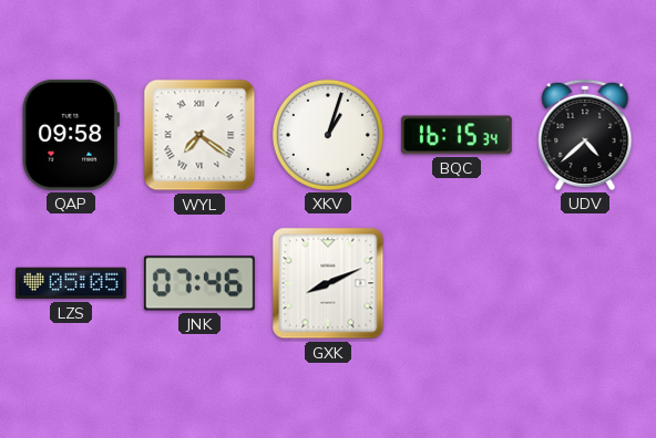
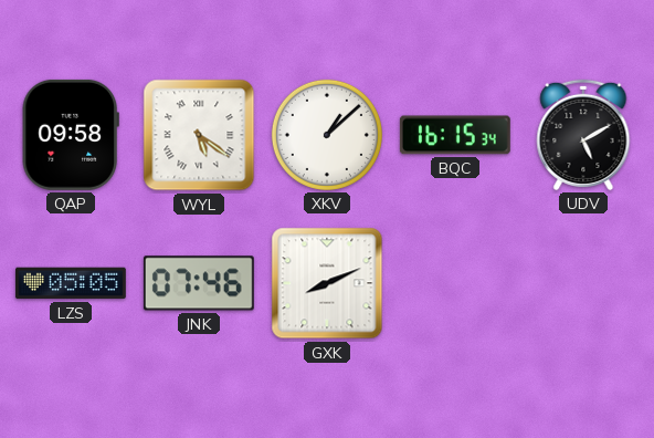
WYL: 7:21 -> 5:21
XKV: 1:03 -> 1:08
UDV: 4:38 -> 5:10
